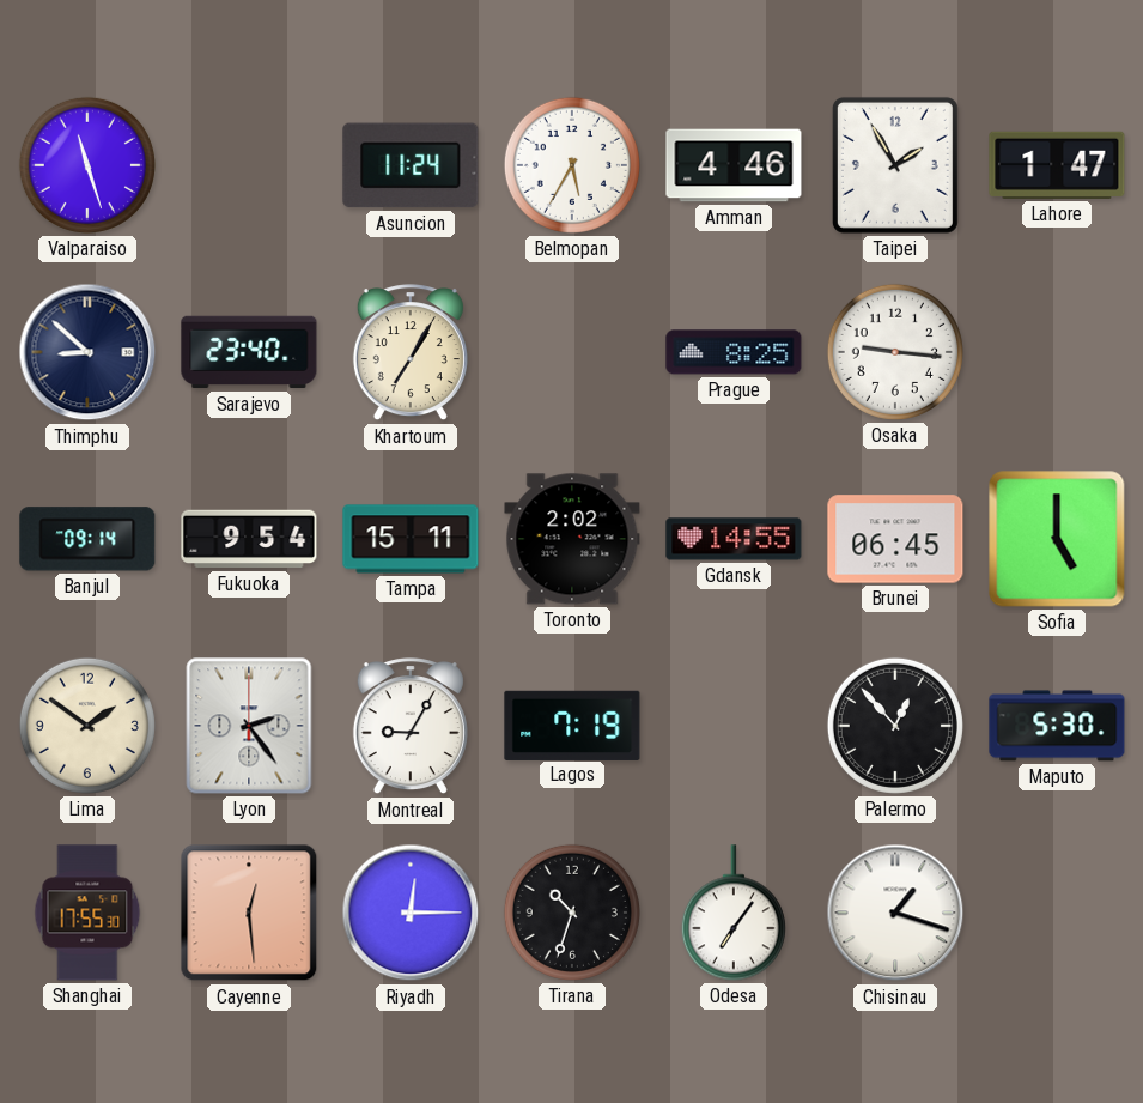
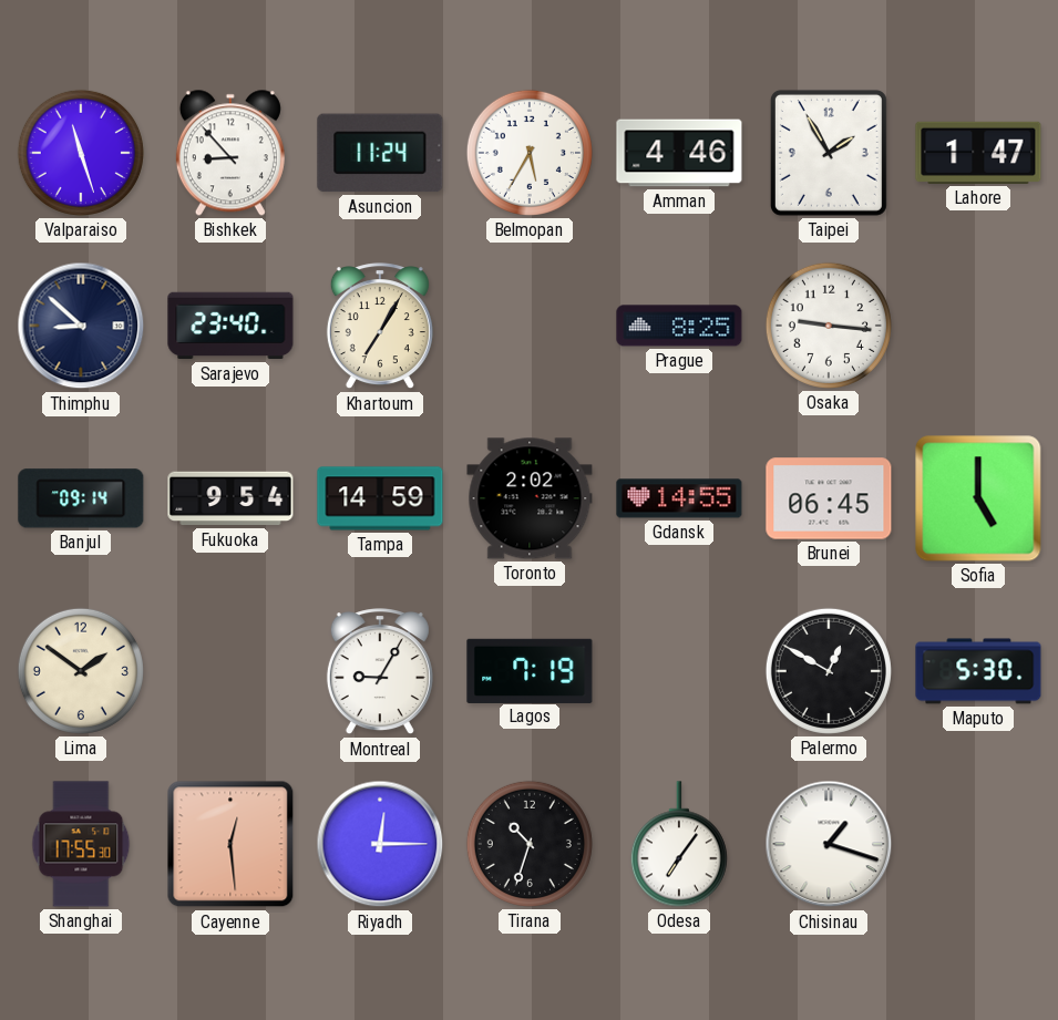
Bishkek: none -> 8:53
Tampa: 15:11 -> 14:59
Lyon: 2:24 -> none
Palermo: 12:53 -> 12:50
